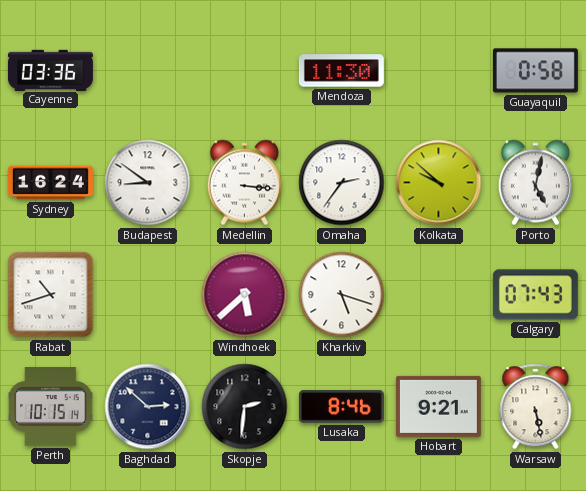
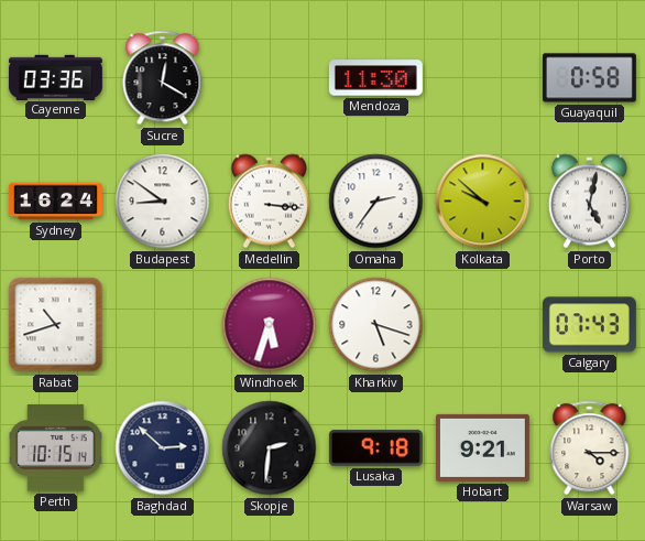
Sucre: none -> 12:20
Windhoek: 5:38 -> 5:33
Lusaka: 8:46 -> 9:18
Warsaw: 5:28 -> 4:15
